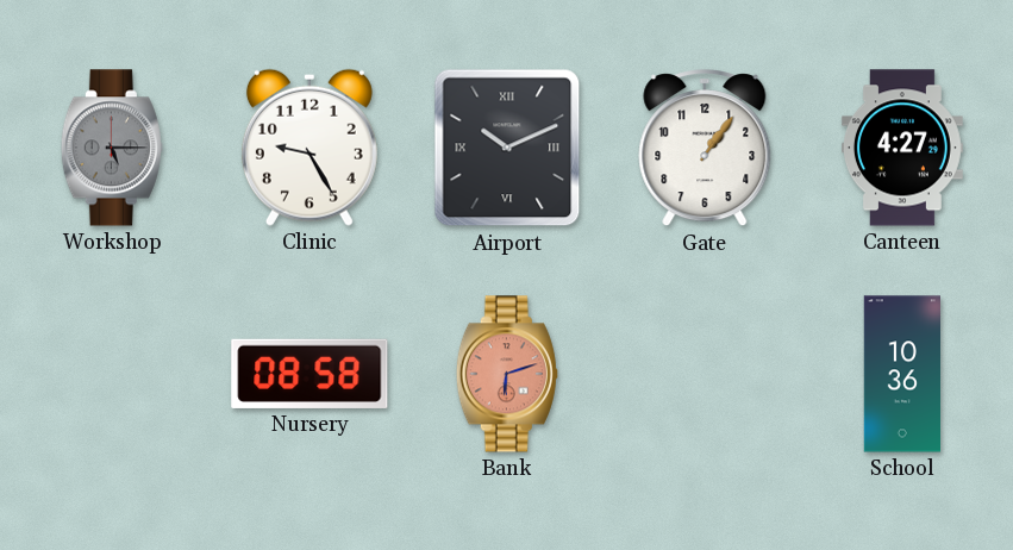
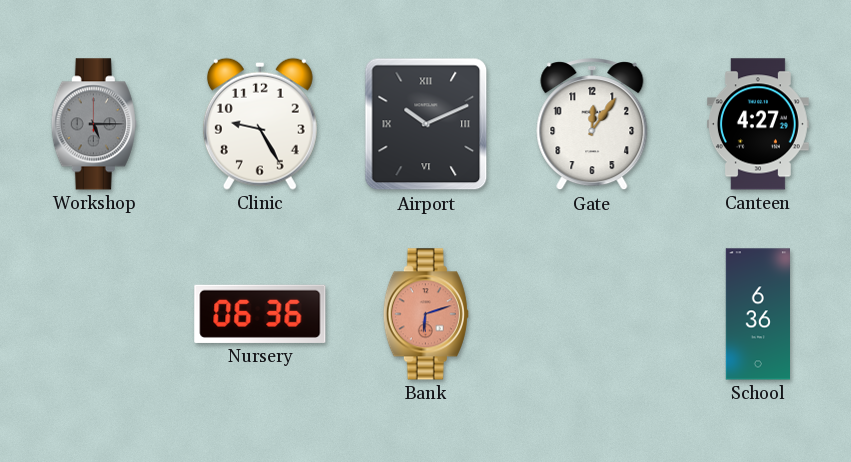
Gate: 1:06 -> 12:06
Nursery: 08:58 -> 06:36
School: 10:36 -> 6:36
